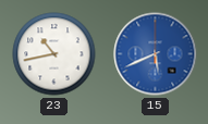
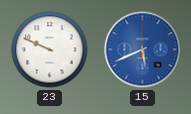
23: 10:43 -> 9:49
